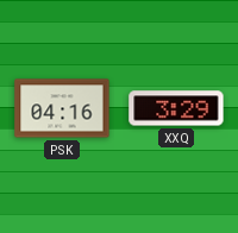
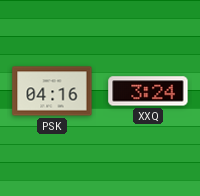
XXQ: 3:29 -> 3:24
